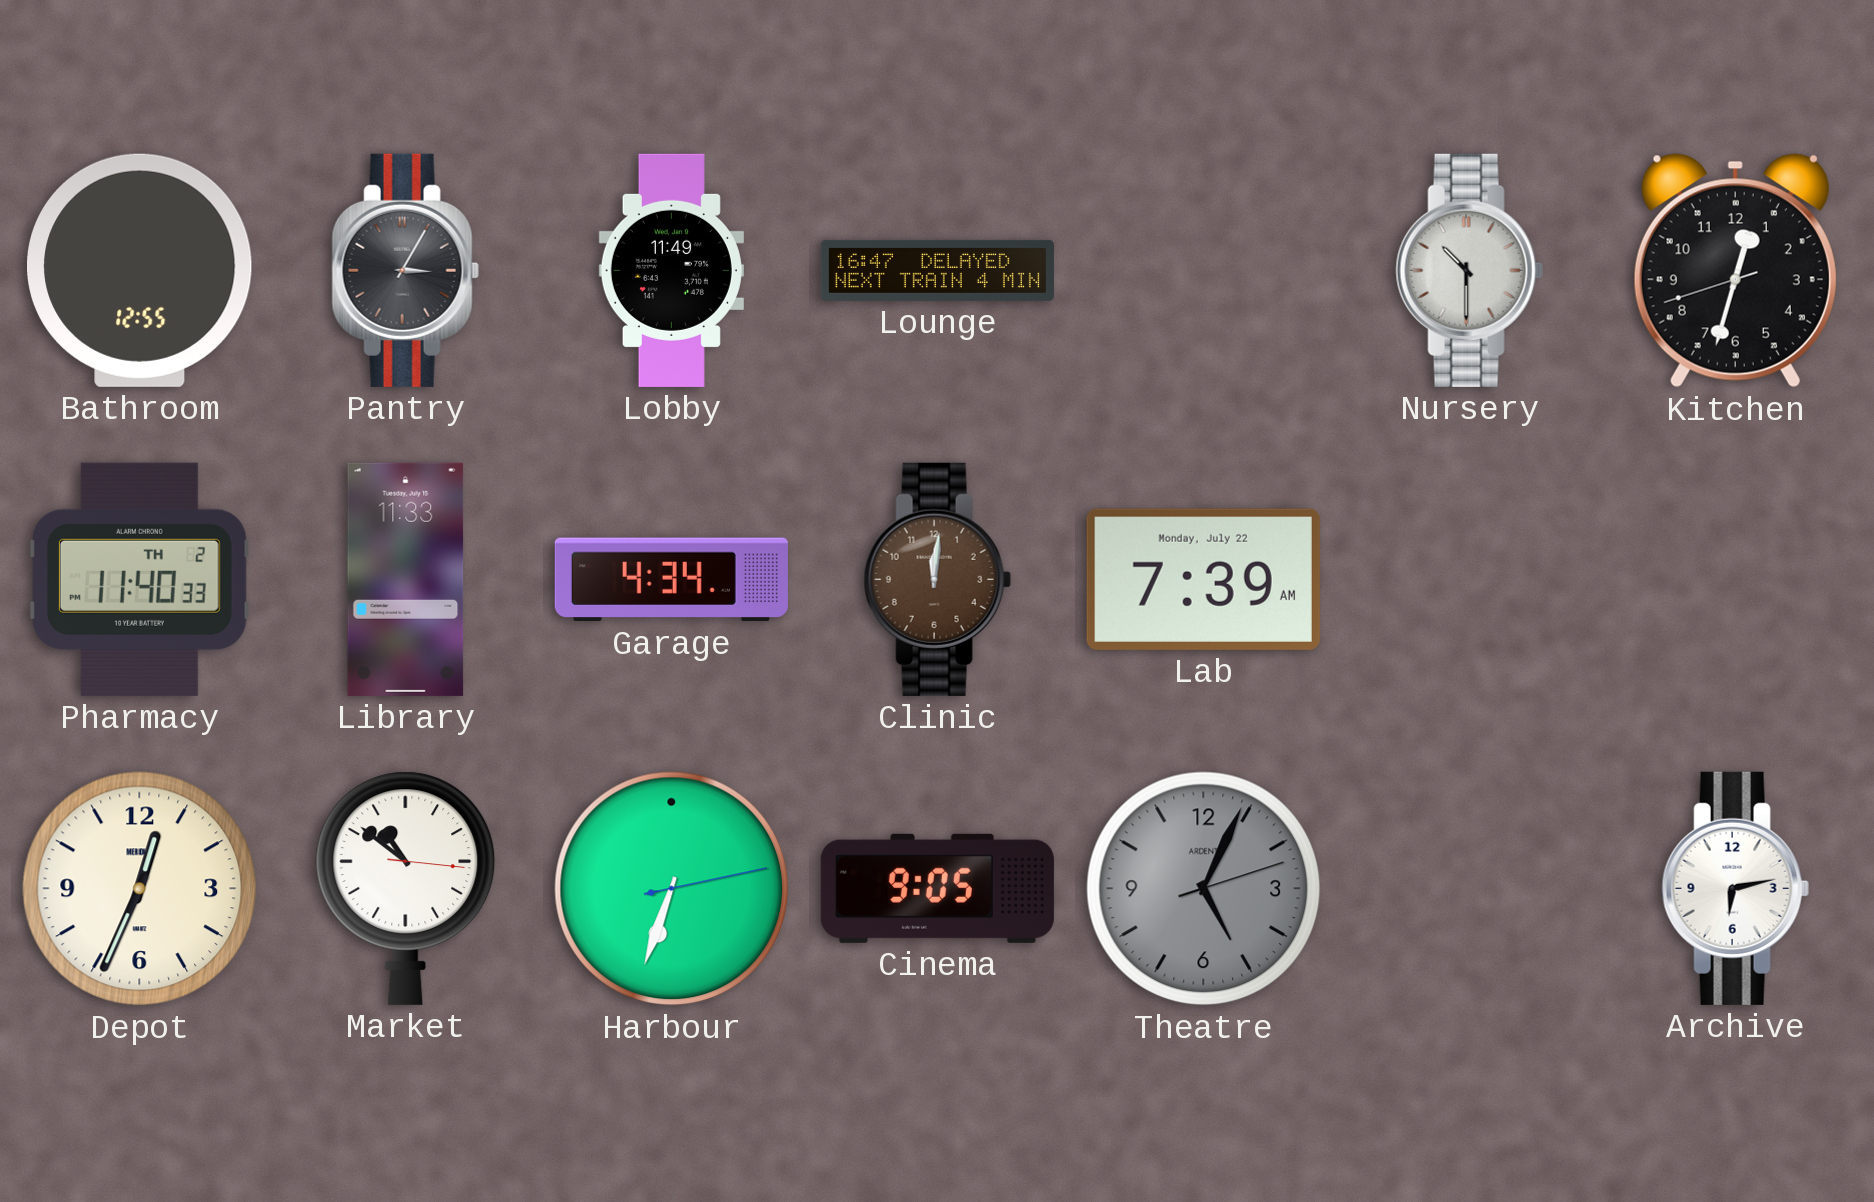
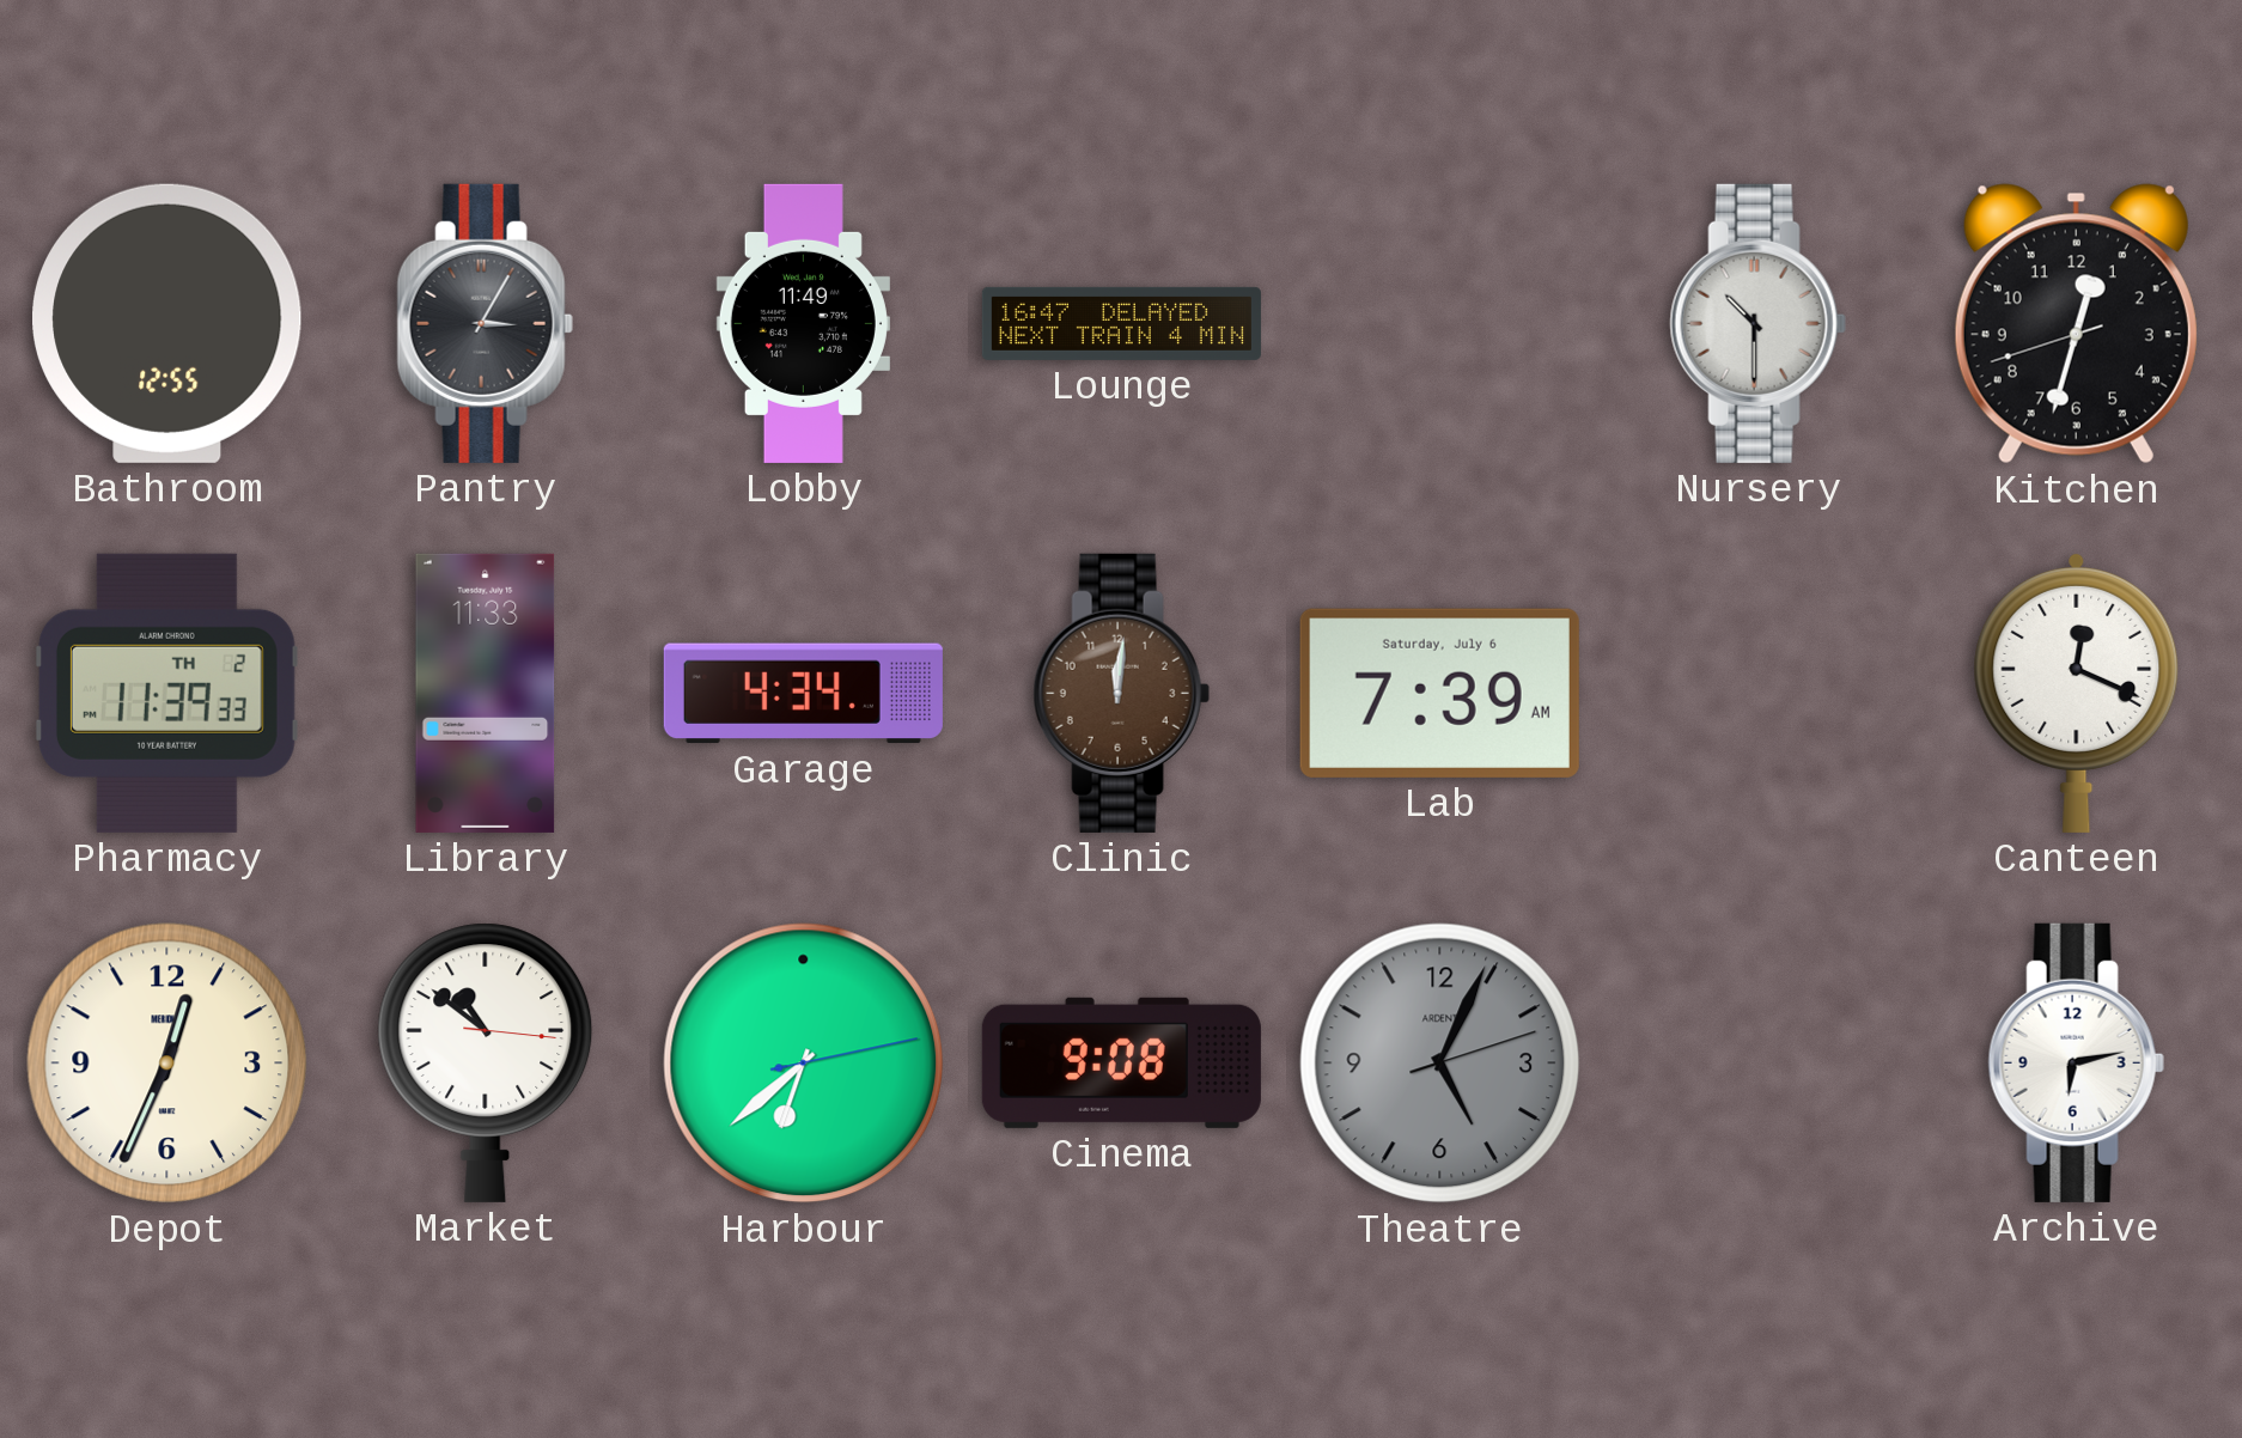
Pharmacy: 11:40 -> 11:39
Lab date: Monday, July 22 -> Saturday, July 6
Canteen: none -> 12:19
Harbour: 6:33 -> 6:38
Cinema: 9:05 -> 9:08
